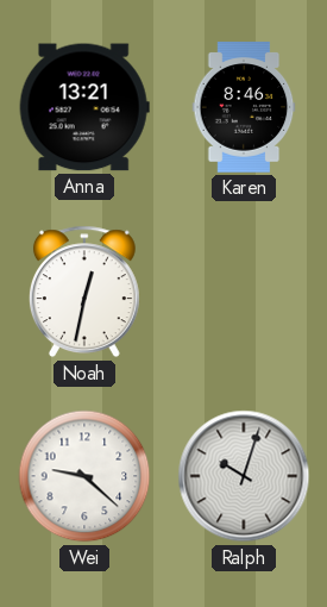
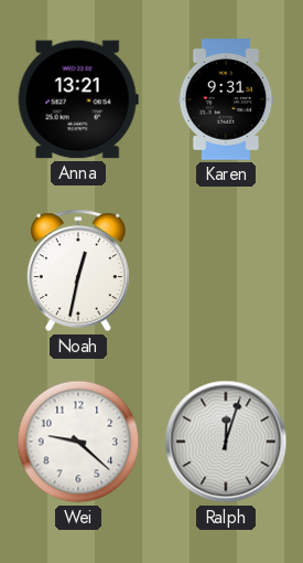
Karen: 8:46 -> 9:31
Ralph: 10:03 -> 12:03
